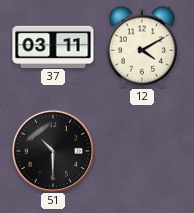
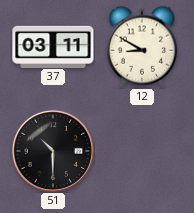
12: 4:10 -> 8:50
